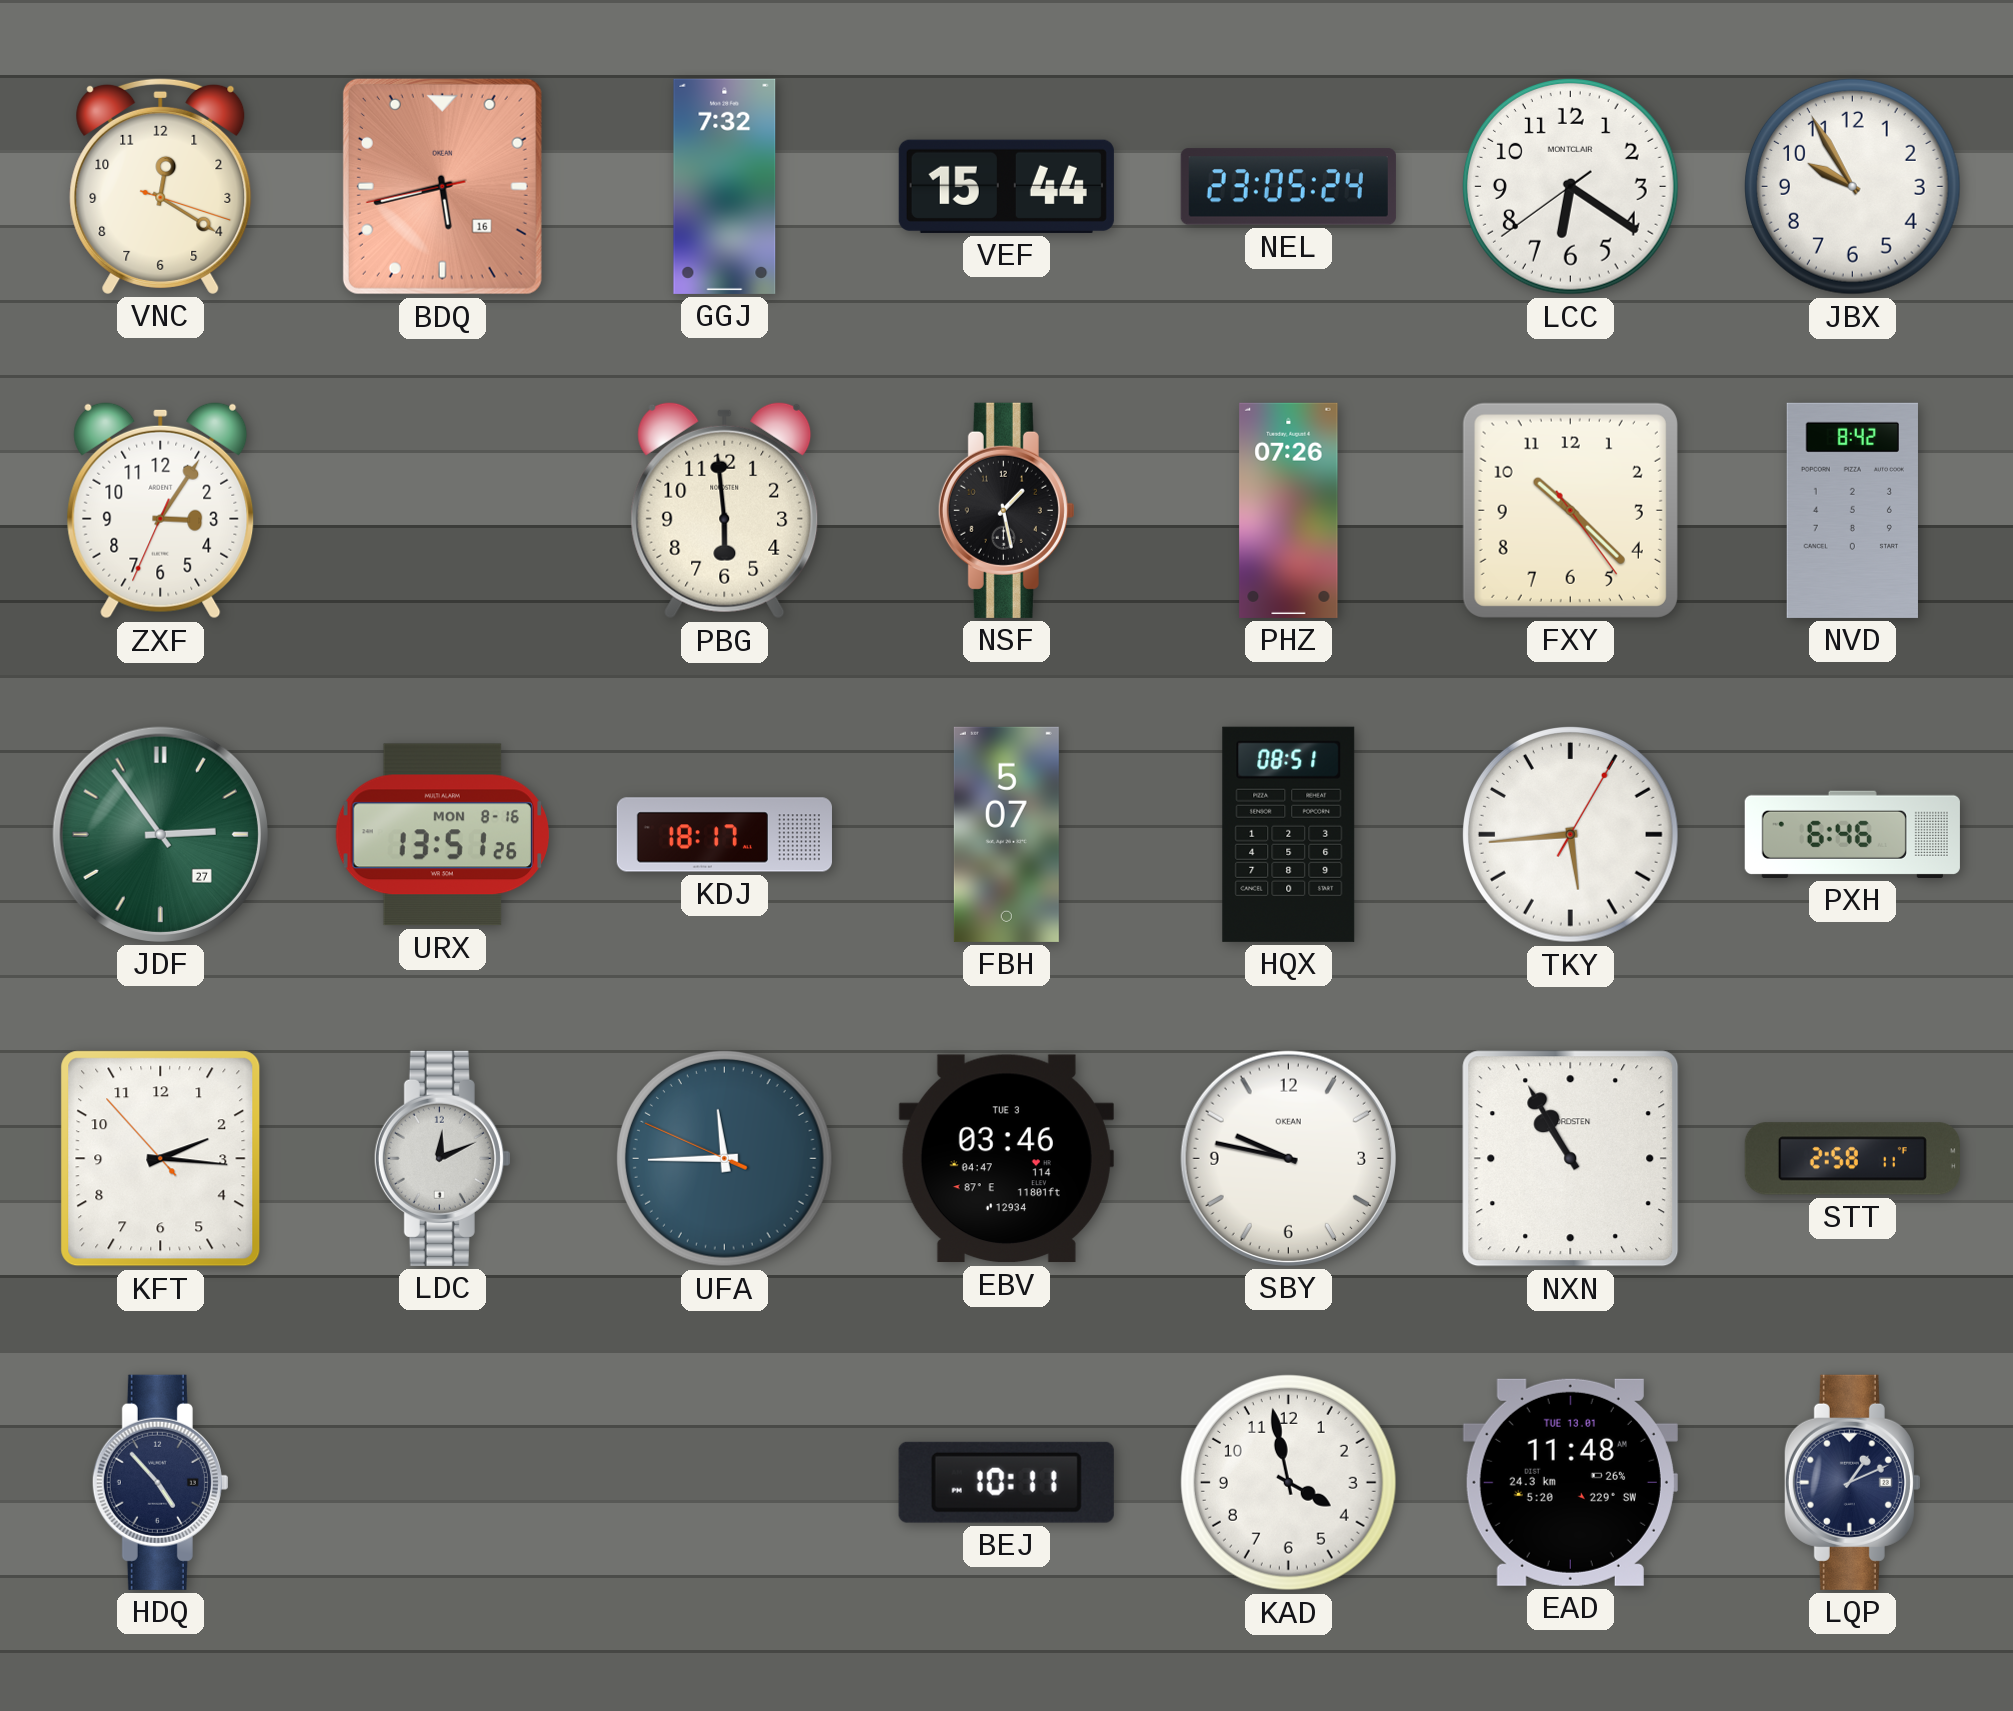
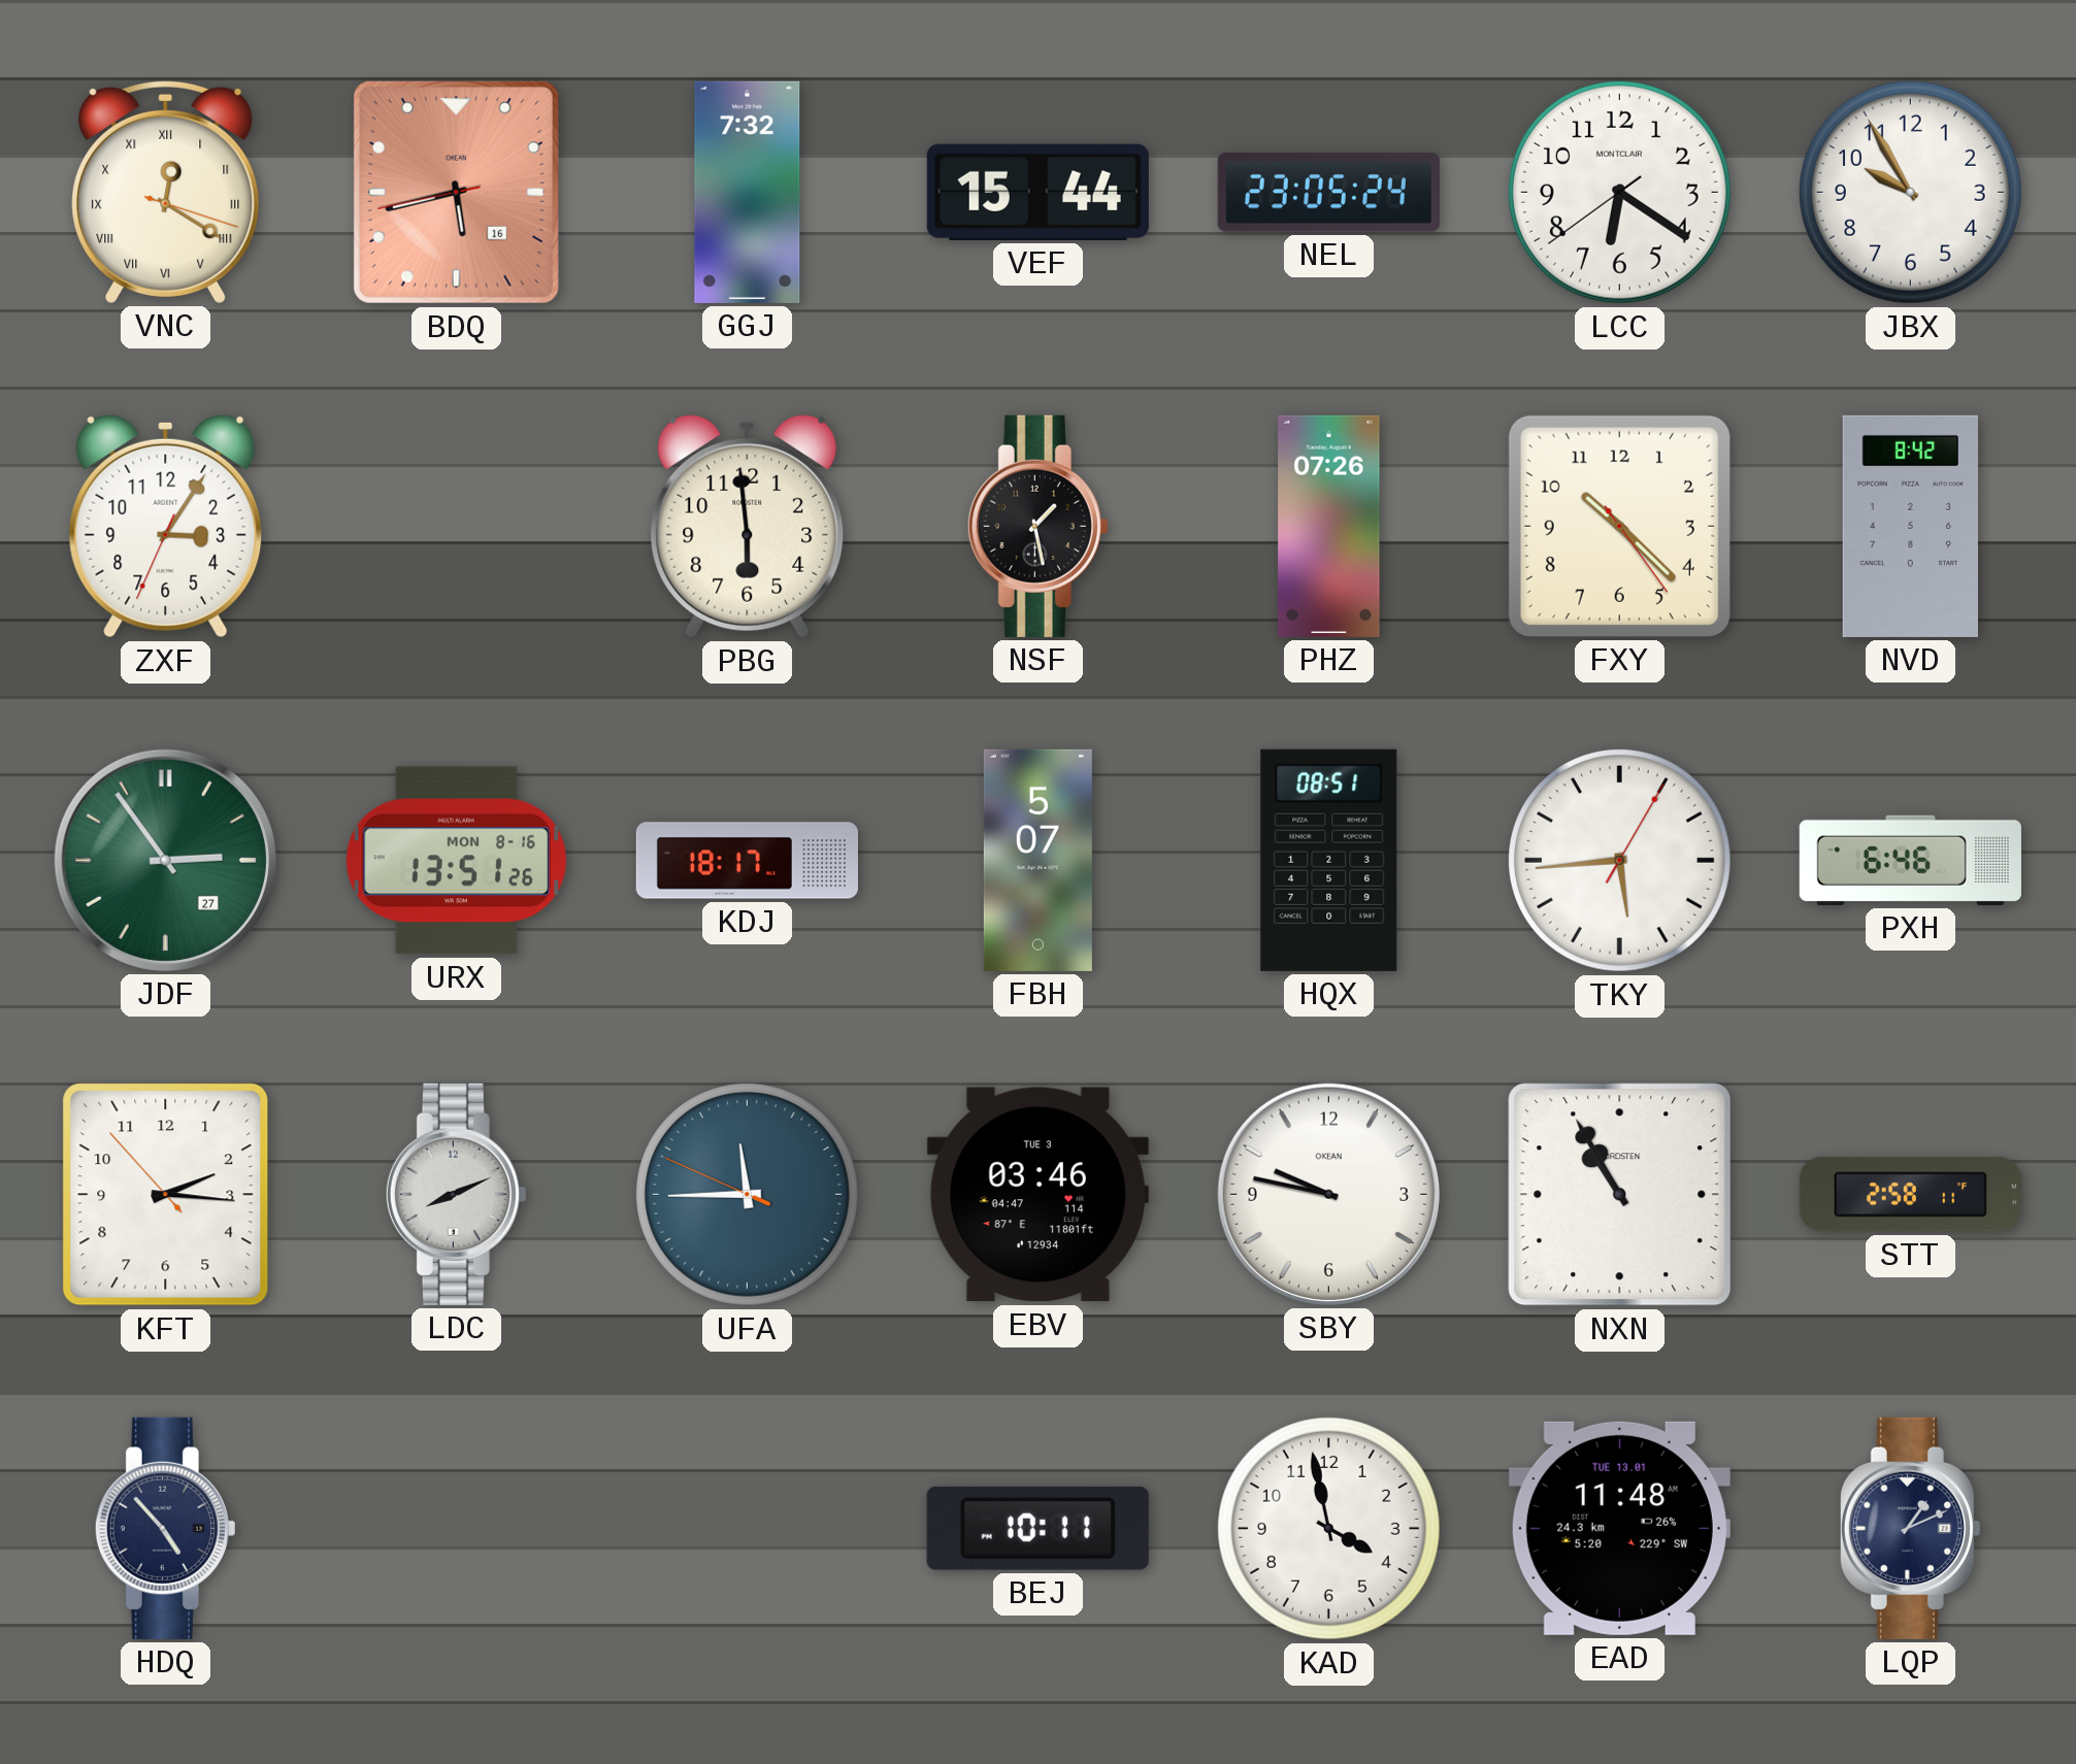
VNC numerals: Arabic -> Roman
LDC: 12:11 -> 8:11
